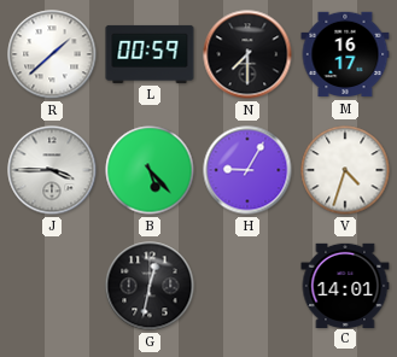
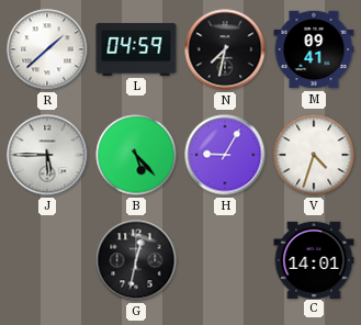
L: 00:59 -> 04:59
N: 7:30 -> 7:32
M: 16:17 -> 09:41
J: 3:45 -> 5:45
